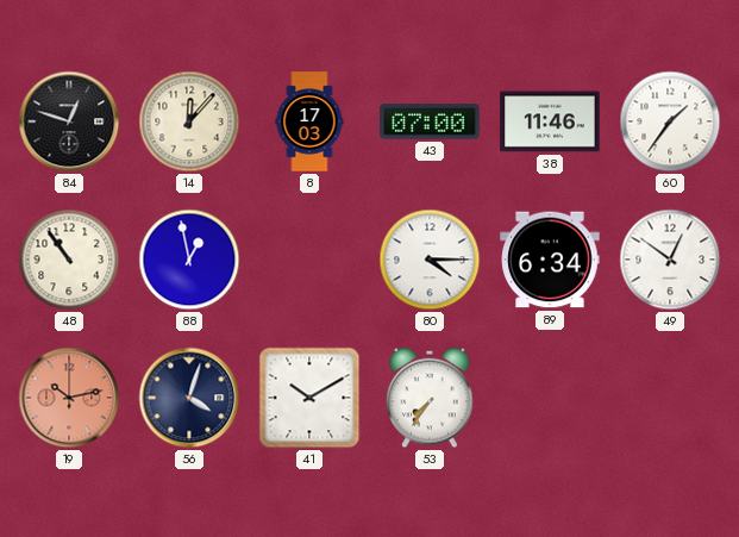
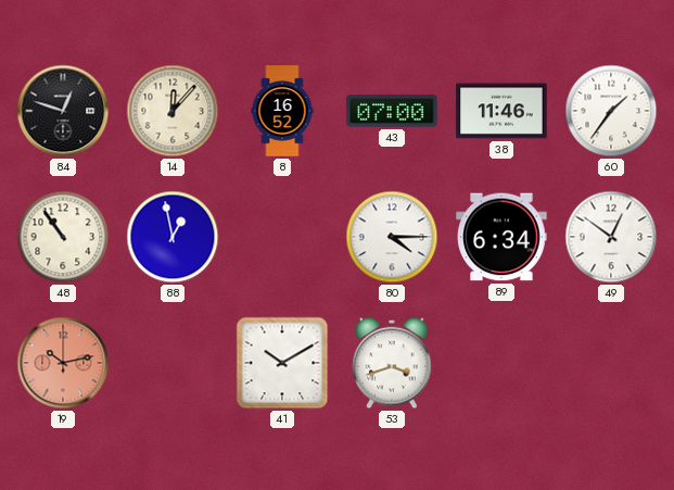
8: 17:03 -> 16:52
56: 4:03 -> none
53: 7:36 -> 3:42
